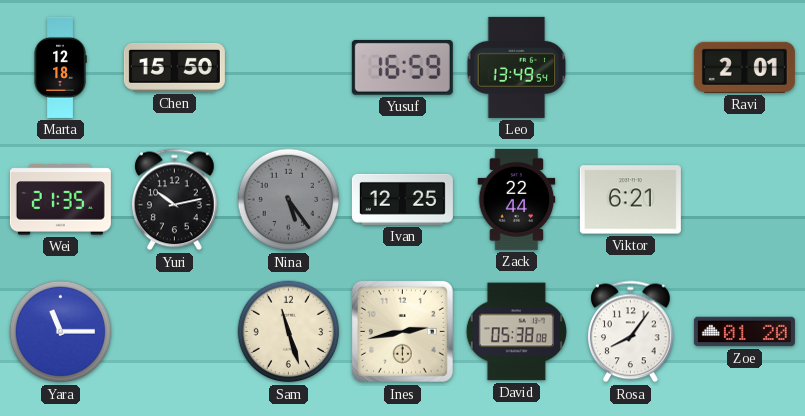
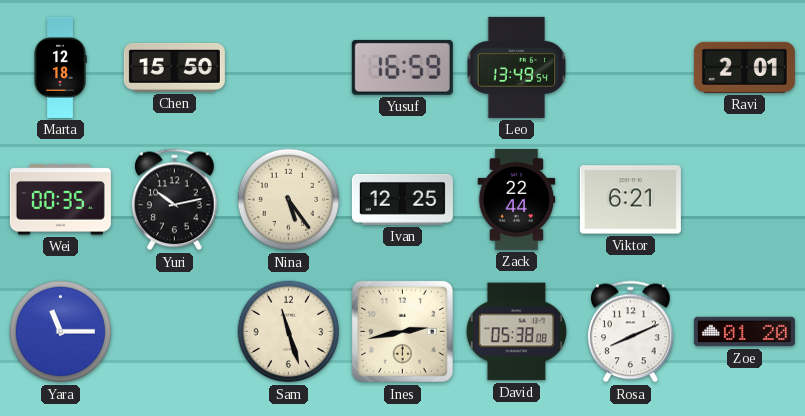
Wei: 21:35 -> 00:35
Nina dial: grey -> cream
Rosa: 8:06 -> 8:11
